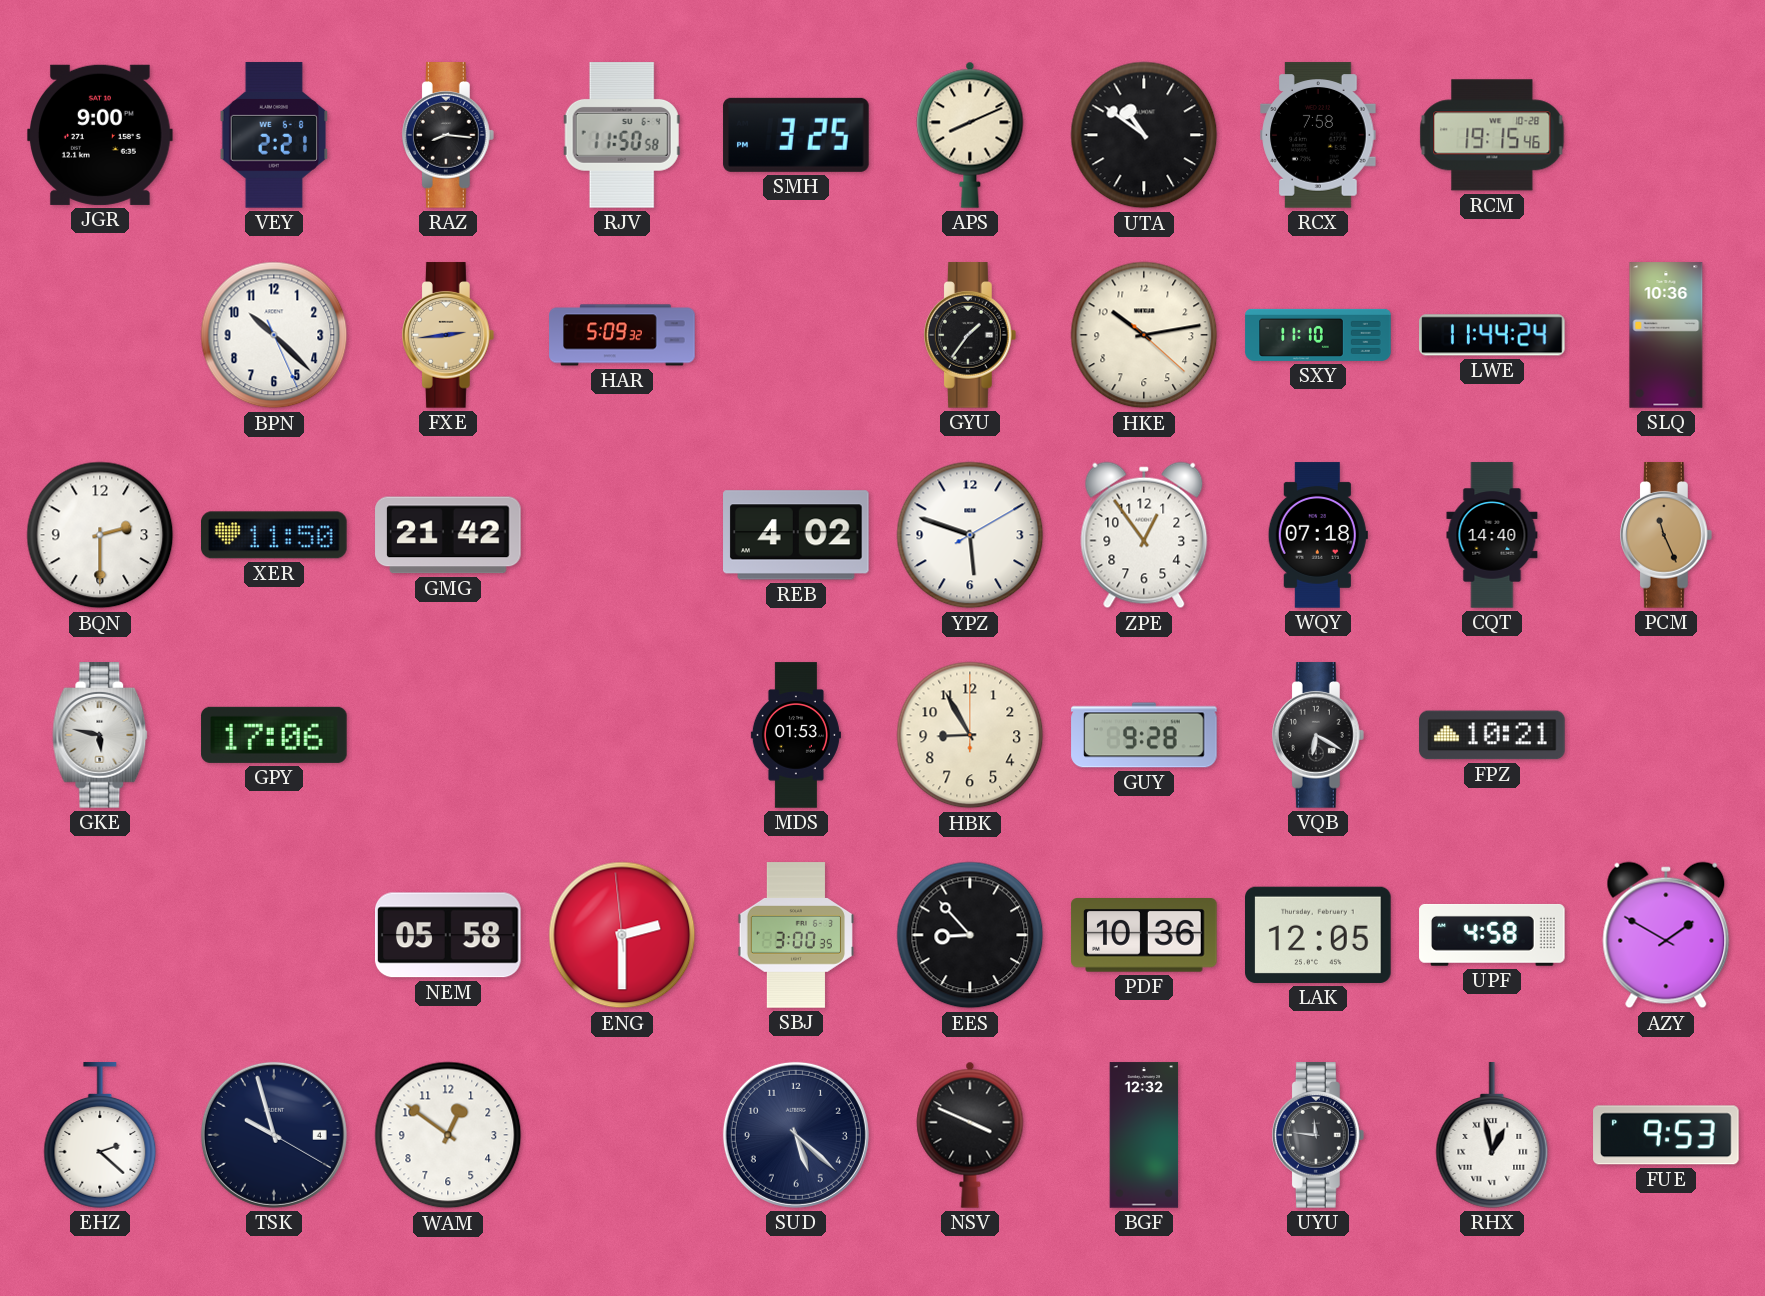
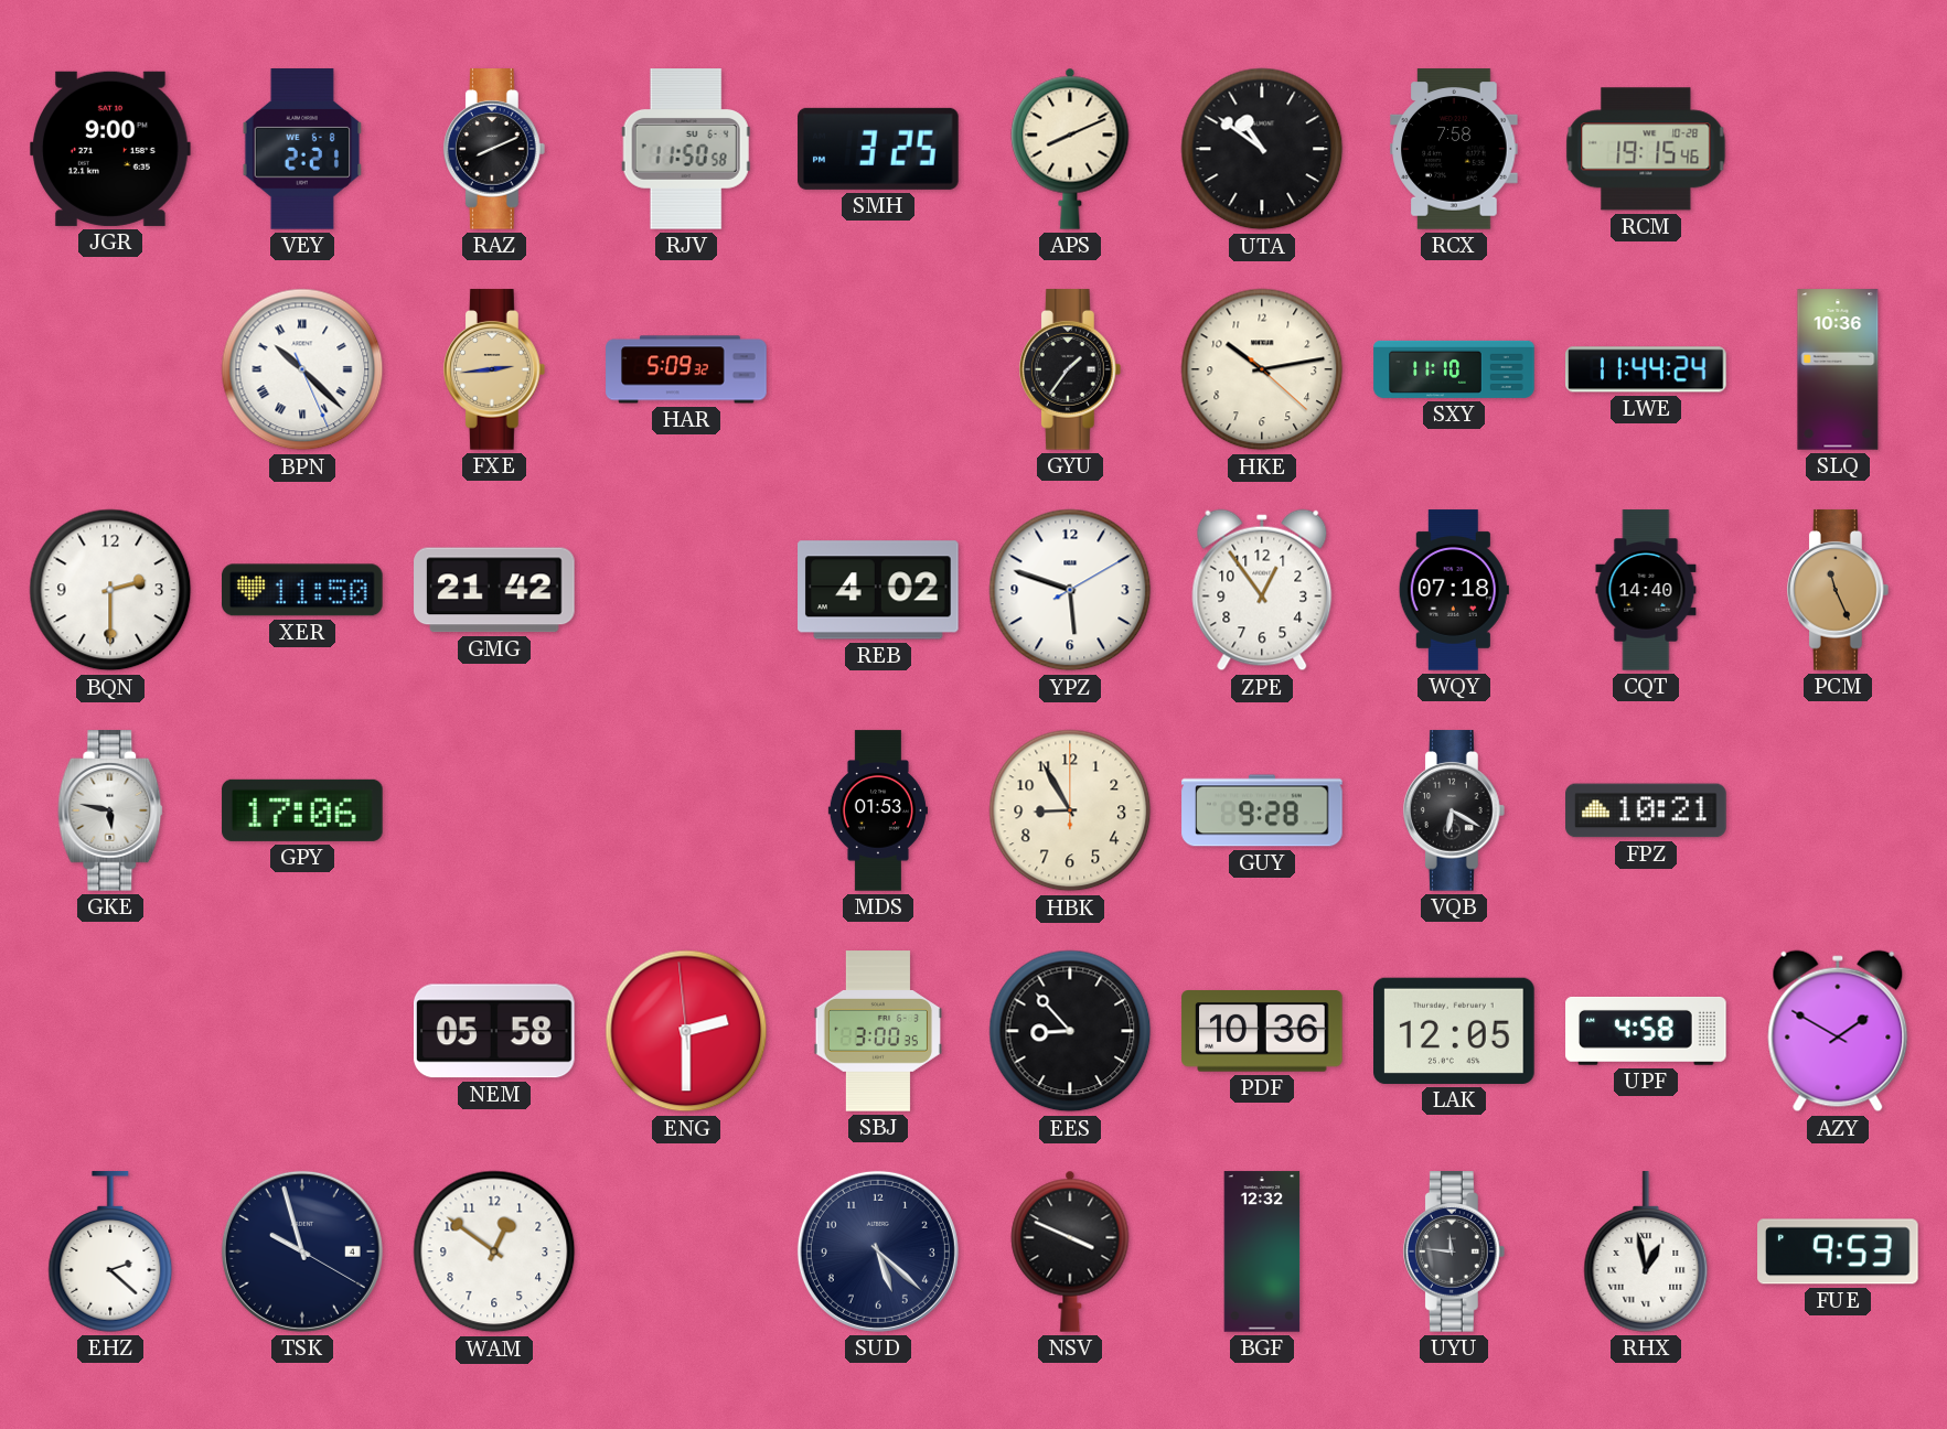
RAZ: 8:16 -> 8:11
BPN numerals: Arabic -> Roman
